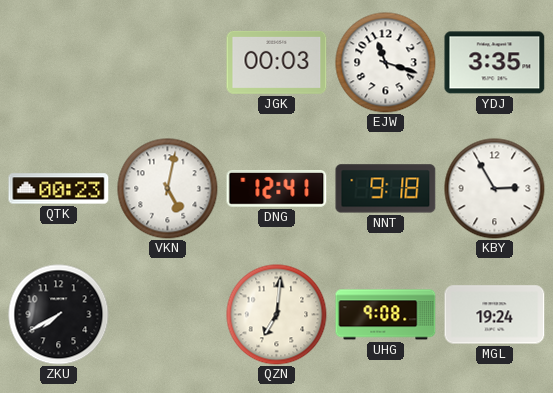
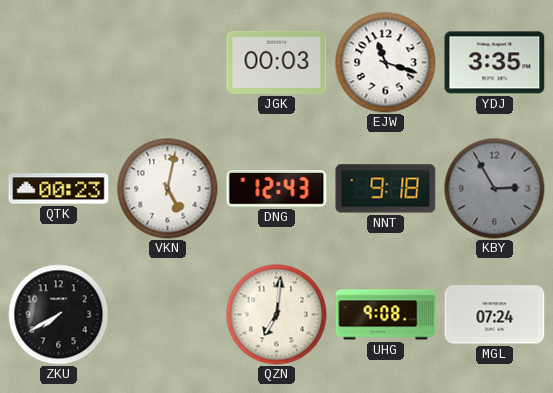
DNG: 12:41 -> 12:43
KBY dial: white -> grey
MGL: 19:24 -> 07:24
